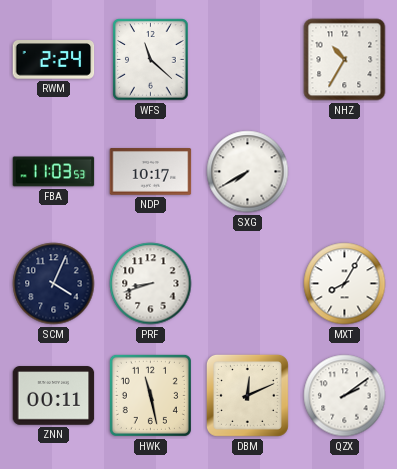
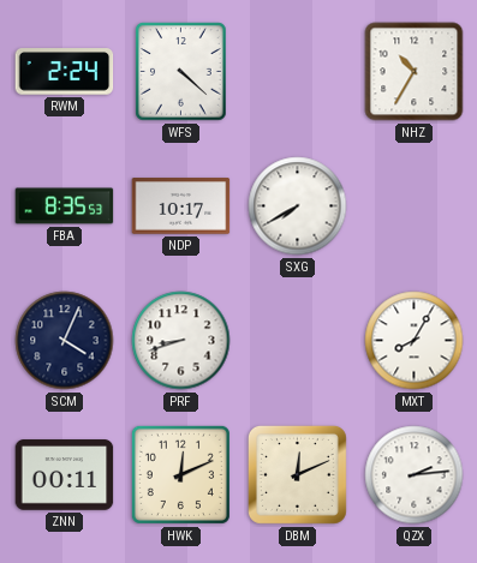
WFS: 11:22 -> 4:22
FBA: 11:03 -> 8:35
HWK: 11:28 -> 12:11
QZX: 2:09 -> 2:14
